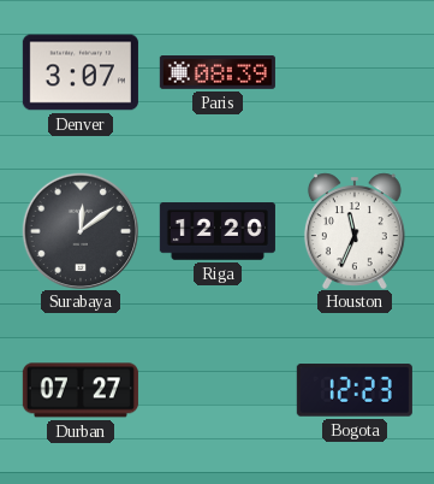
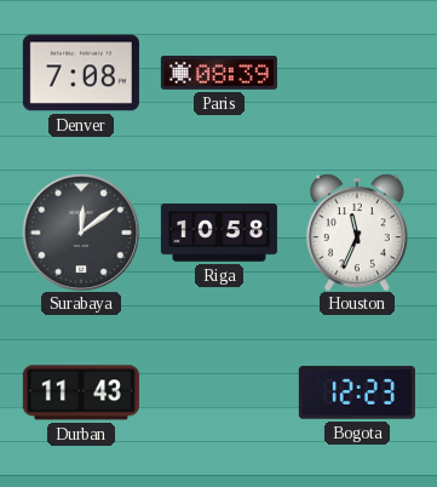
Denver: 3:07 -> 7:08
Riga: 12:20 -> 10:58
Durban: 07:27 -> 11:43
